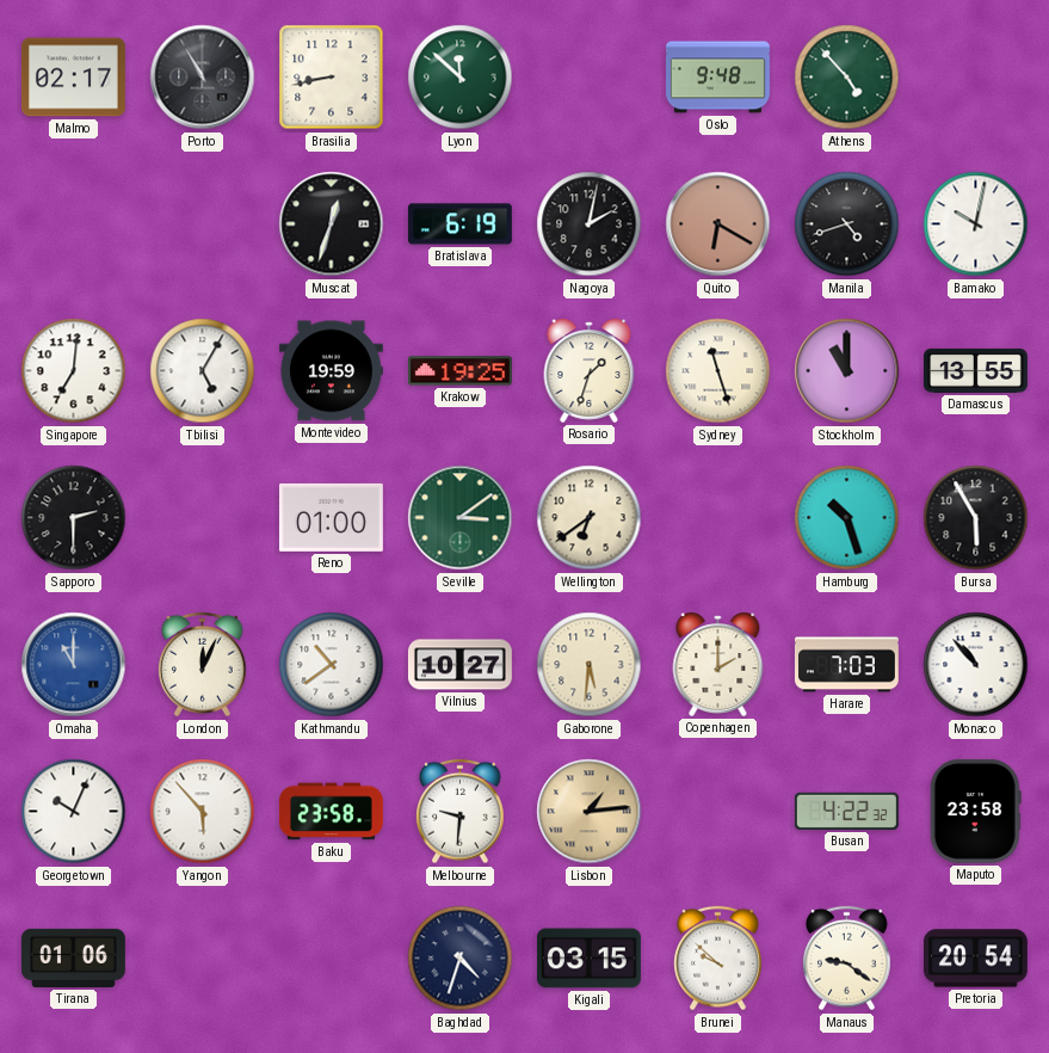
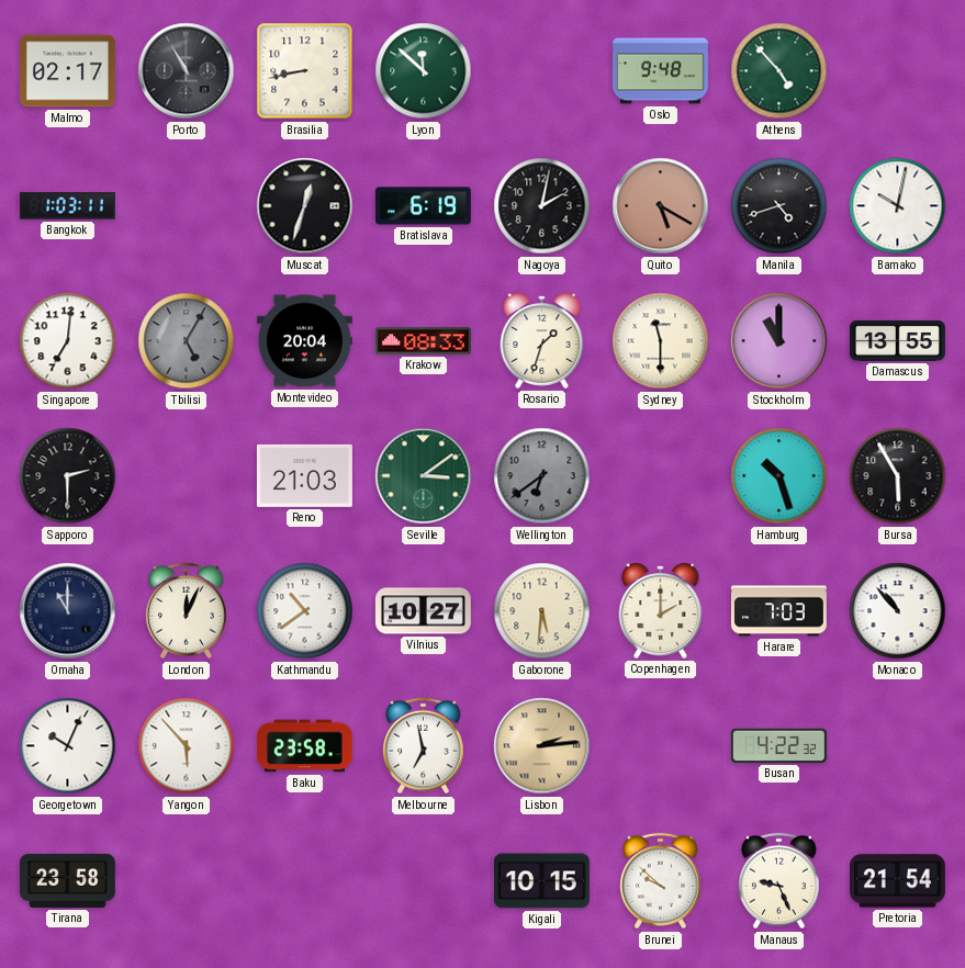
Bangkok: none -> 1:03
Quito: 6:20 -> 5:20
Tbilisi dial: white -> grey
Montevideo: 19:59 -> 20:04
Krakow: 19:25 -> 08:33
Sydney: 11:27 -> 11:30
Reno: 01:00 -> 21:03
Wellington dial: cream -> grey
Omaha dial: blue -> navy
Melbourne: 9:31 -> 6:58
Lisbon: 1:14 -> 2:14
Maputo: 23:58 -> none
Tirana: 01:06 -> 23:58
Baghdad: 4:33 -> none
Kigali: 03:15 -> 10:15
Manaus: 9:21 -> 9:26
Pretoria: 20:54 -> 21:54
